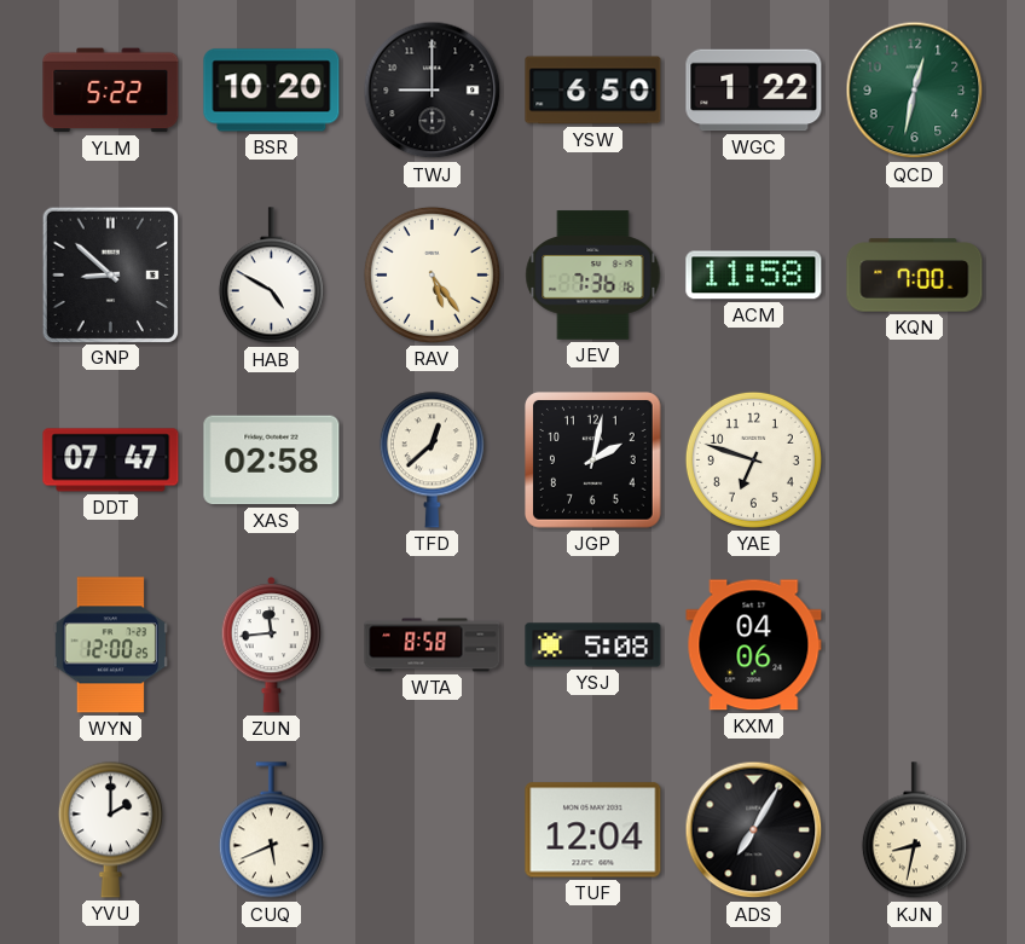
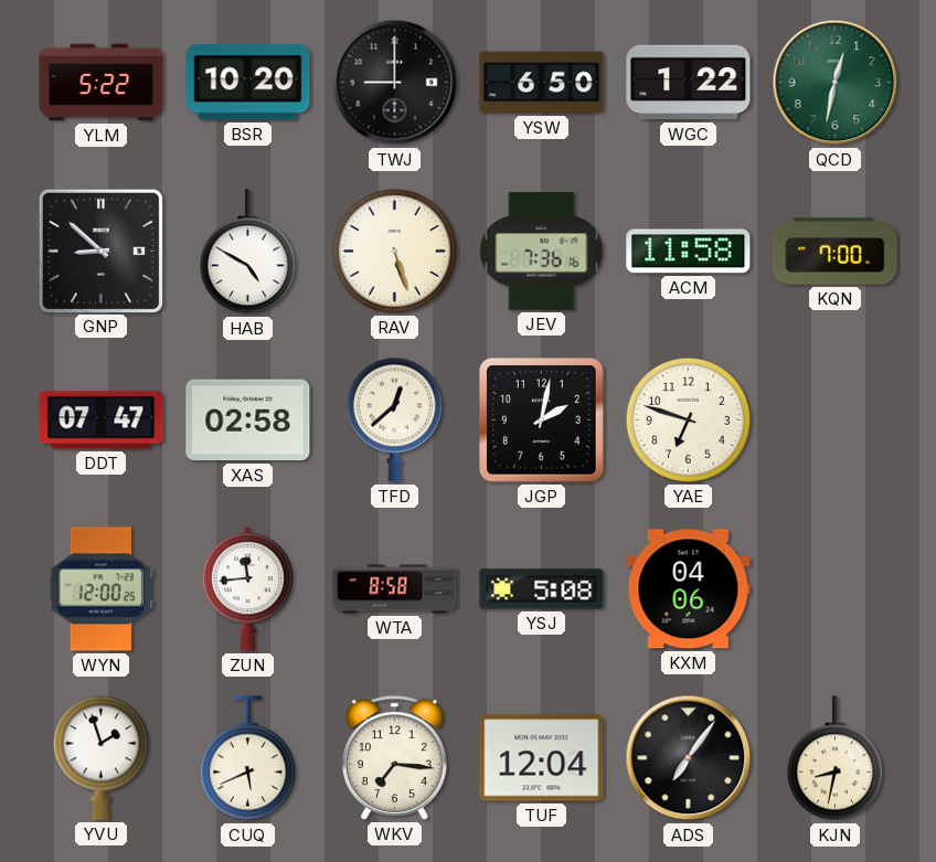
RAV: 5:24 -> 5:27
YVU: 2:00 -> 1:57
WKV: none -> 7:16
ADS: 7:05 -> 7:06
